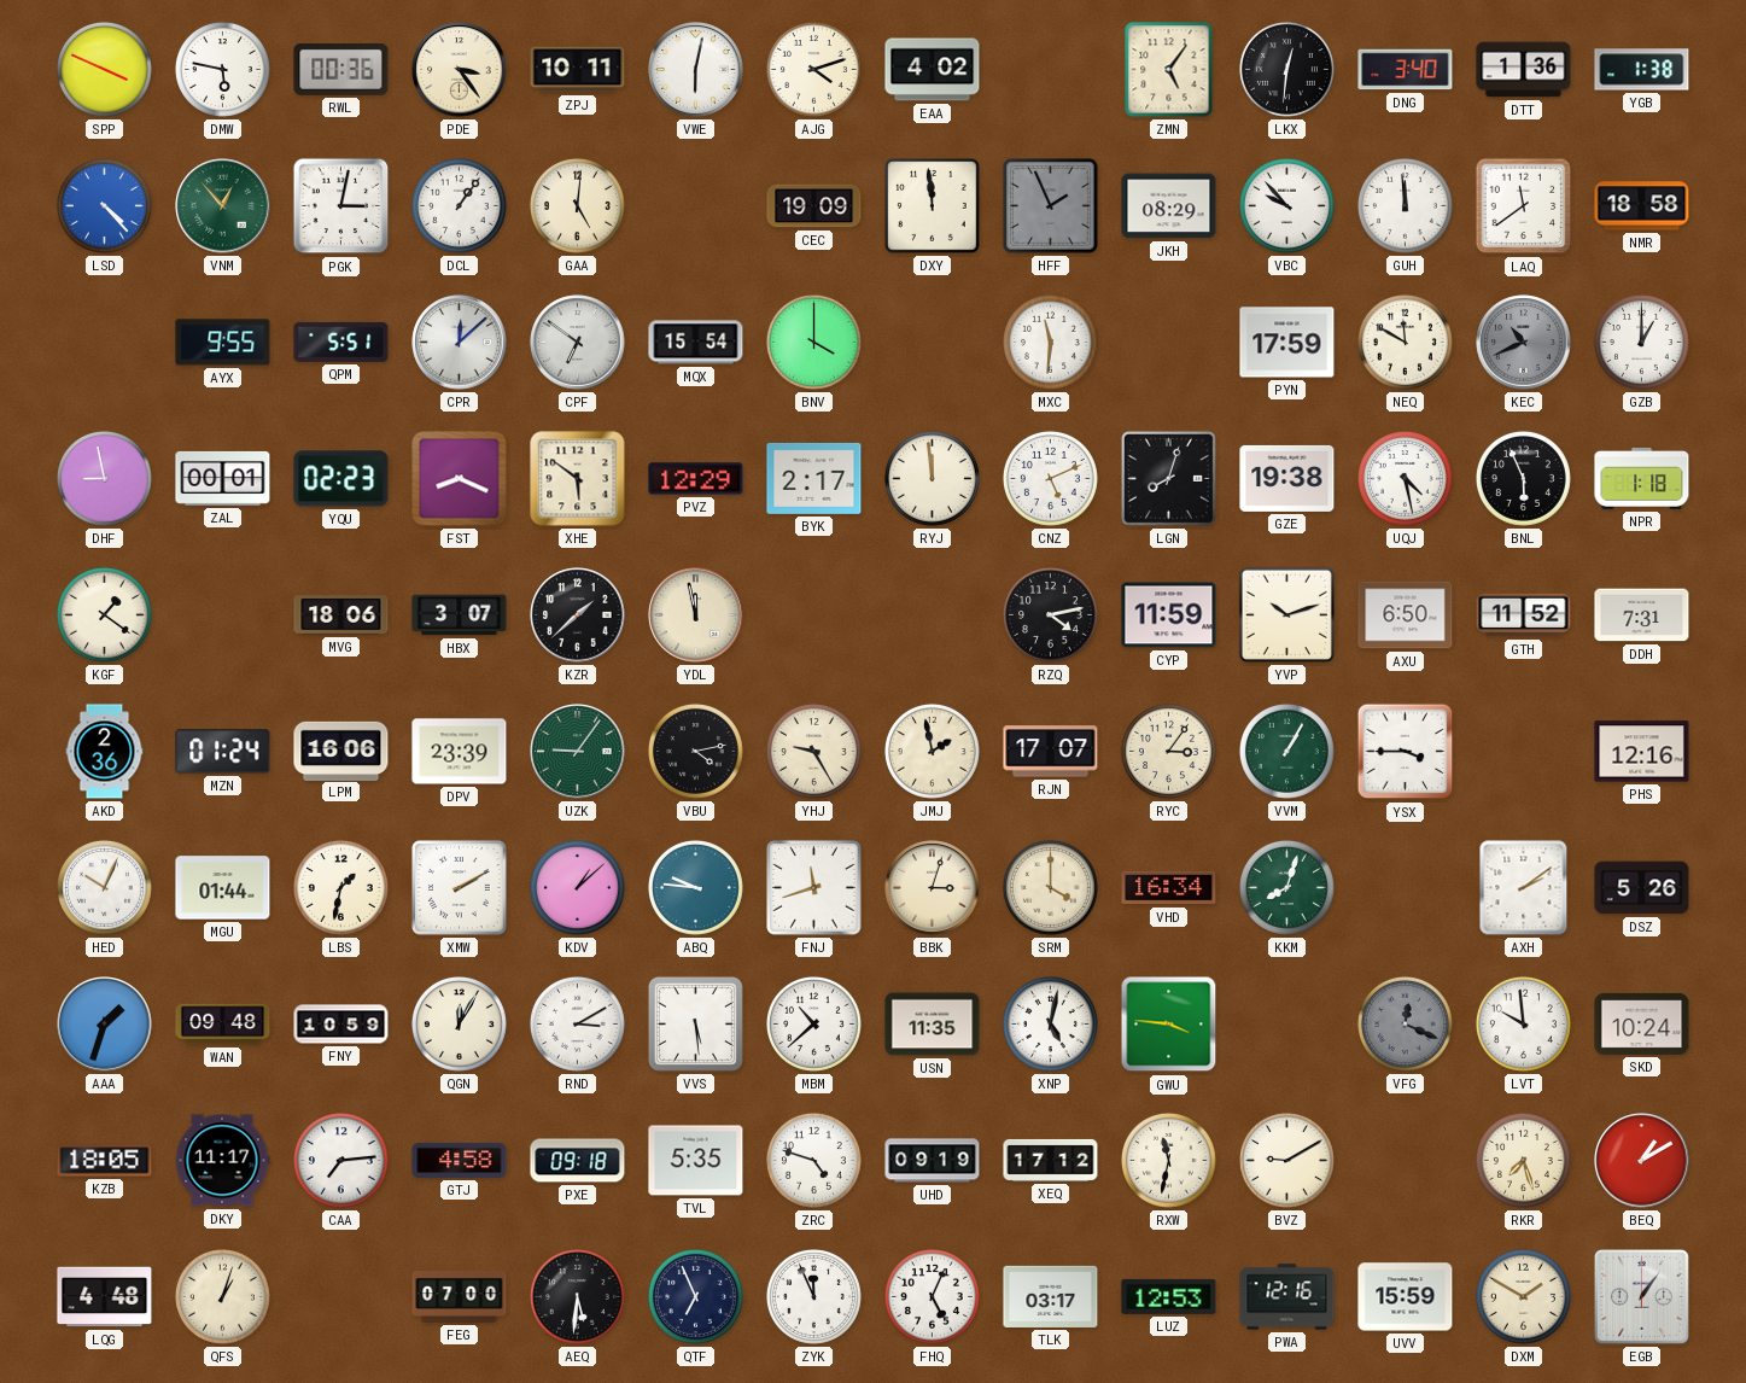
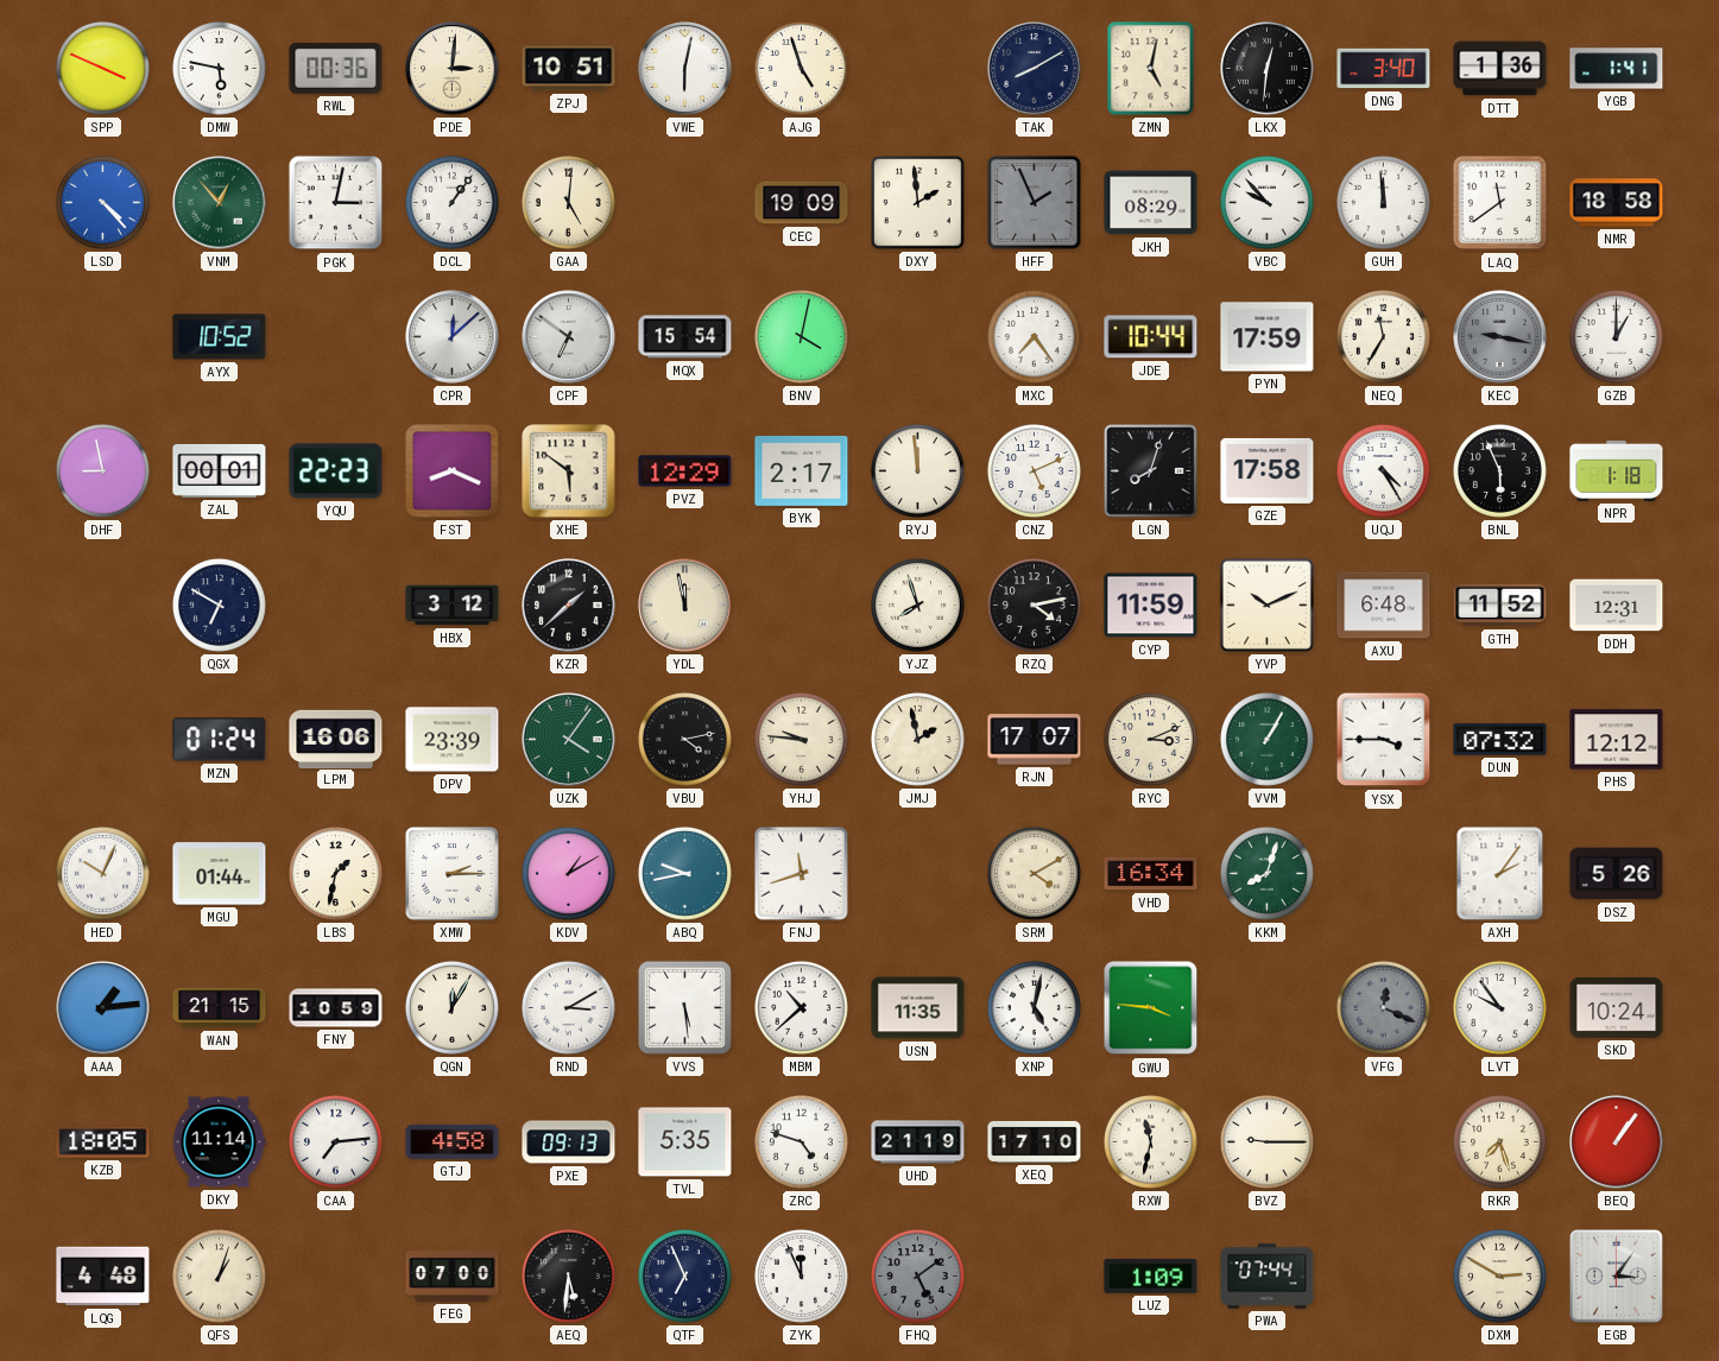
PDE: 3:24 -> 3:01
ZPJ: 10:11 -> 10:51
AJG: 4:12 -> 4:57
EAA: 4:02 -> none
TAK: none -> 8:10
ZMN: 5:06 -> 5:02
YGB: 1:38 -> 1:41
DXY: 11:59 -> 1:59
AYX: 9:55 -> 10:52
QPM: 5:51 -> none
BNV: 4:00 -> 4:02
MXC: 11:31 -> 7:24
JDE: none -> 10:44
NEQ: 11:50 -> 11:35
KEC: 10:41 -> 9:17
YQU: 02:23 -> 22:23
GZE: 19:38 -> 17:58
UQJ: 4:28 -> 4:25
KGF: 1:21 -> none
QGX: none -> 6:50
MVG: 18:06 -> none
HBX: 3:07 -> 3:12
YJZ: none -> 7:57
YVP: 10:12 -> 10:11
AXU: 6:50 -> 6:48
DDH: 7:31 -> 12:31
AKD: 2:36 -> none
UZK: 9:06 -> 4:06
YHJ: 9:25 -> 9:46
RYC: 3:06 -> 3:11
DUN: none -> 07:32
PHS: 12:16 -> 12:12
XMW: 2:10 -> 2:15
KDV: 1:08 -> 1:10
ABQ: 9:46 -> 9:43
BBK: 3:03 -> none
SRM: 4:00 -> 4:10
AXH: 2:09 -> 2:06
AAA: 1:33 -> 1:14
WAN: 09:48 -> 21:15
LVT: 9:59 -> 9:54
DKY: 11:17 -> 11:14
PXE: 09:18 -> 09:13
UHD: 09:19 -> 21:19
XEQ: 17:12 -> 17:10
BVZ: 9:10 -> 9:15
BEQ: 1:10 -> 1:06
FHQ: 5:04 -> 5:09
FHQ dial: white -> grey
TLK: 03:17 -> none
LUZ: 12:53 -> 1:09
PWA: 12:16 -> 07:44
UVV: 15:59 -> none
DXM: 1:50 -> 2:50
EGB: 1:06 -> 3:06
